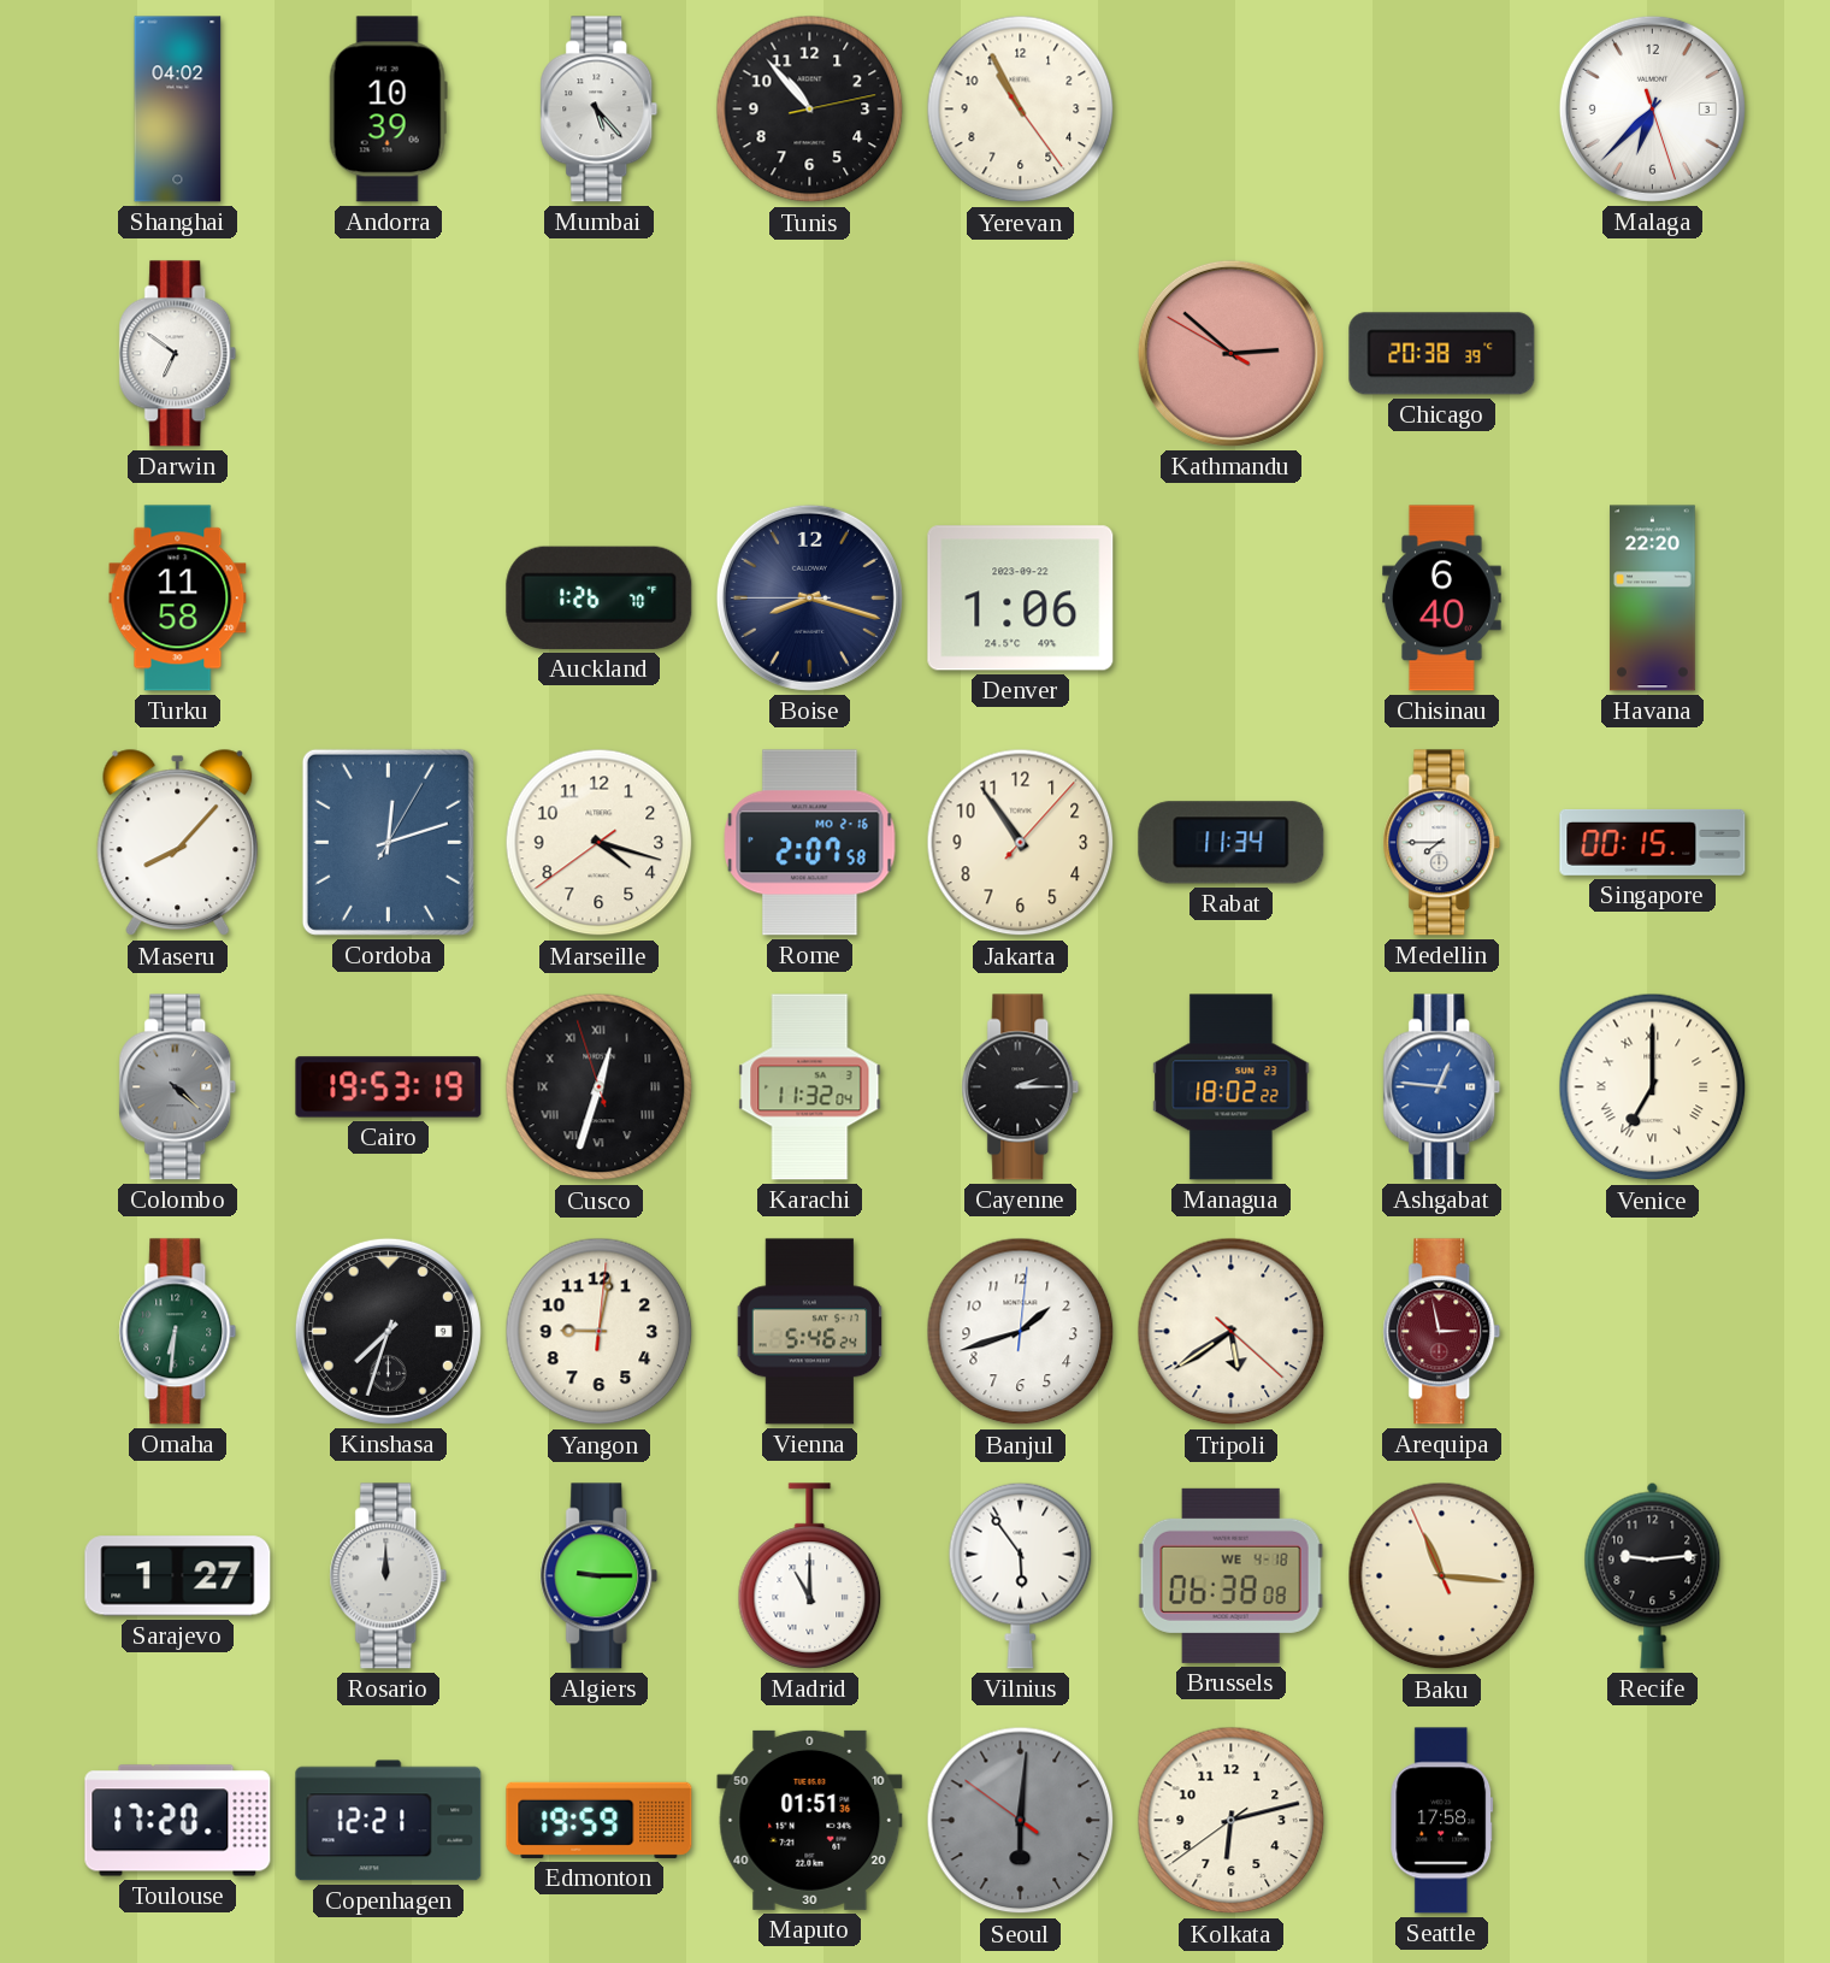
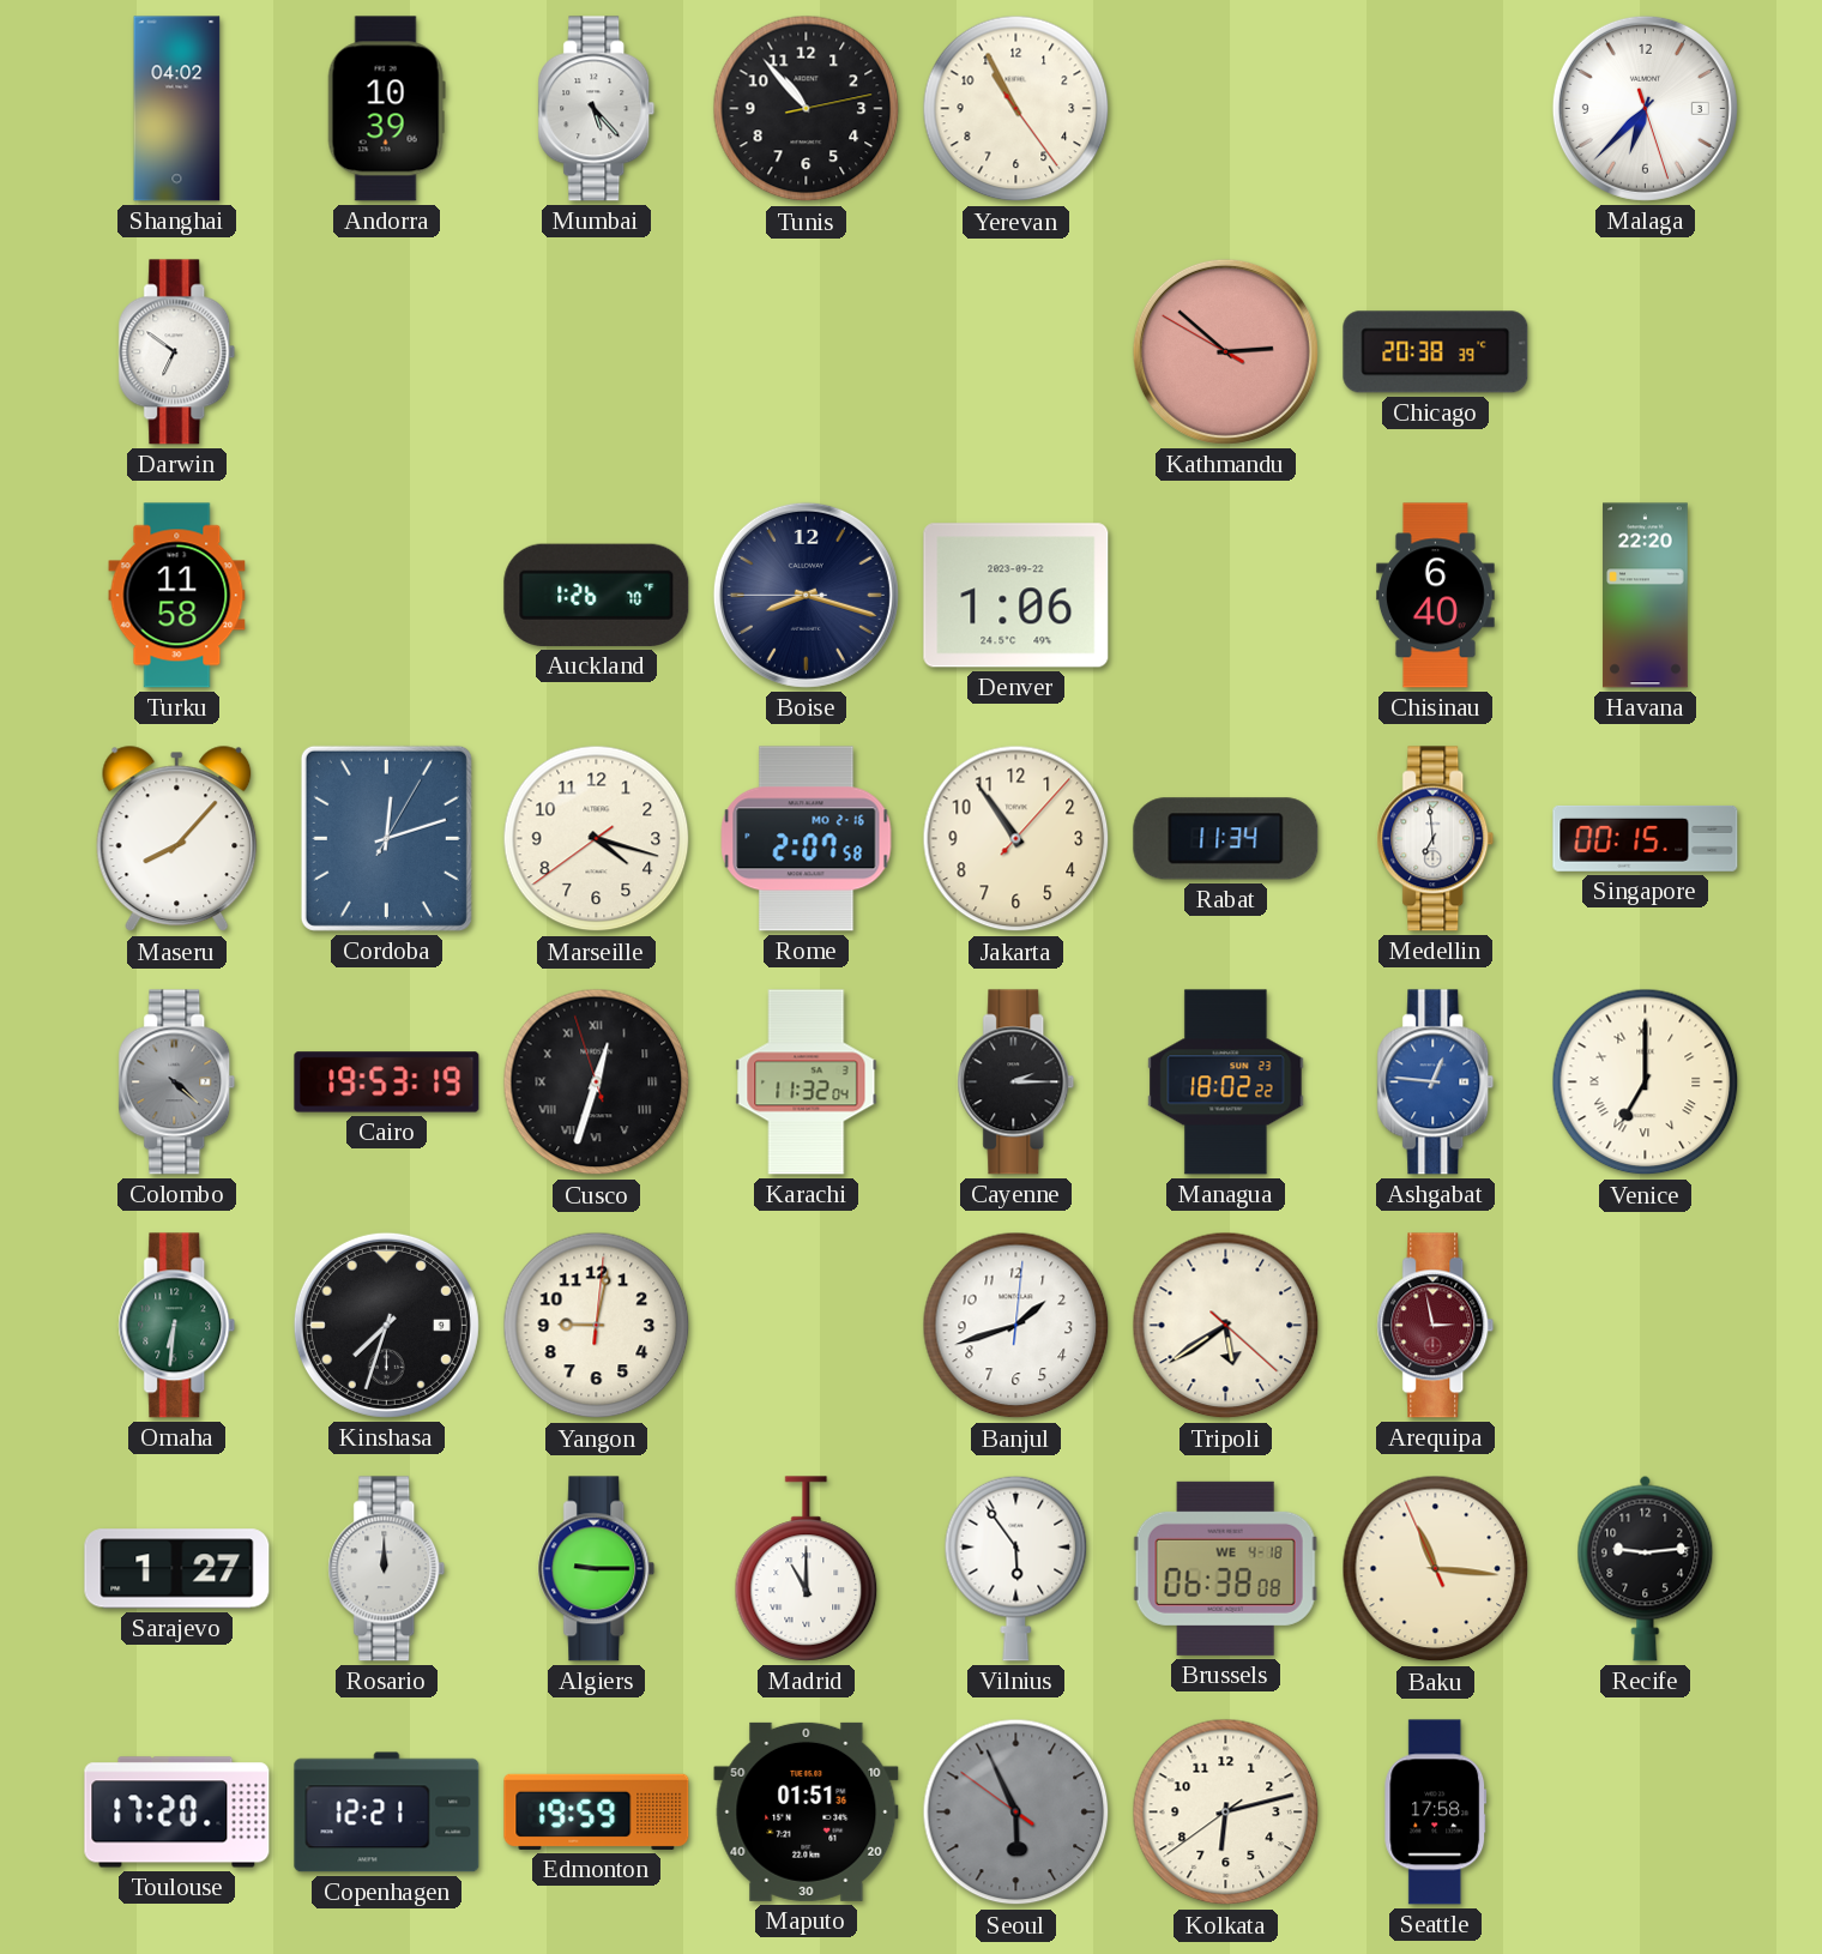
Medellin: 7:45 -> 6:59
Vienna: 5:46 -> none
Seoul: 6:00 -> 5:55
